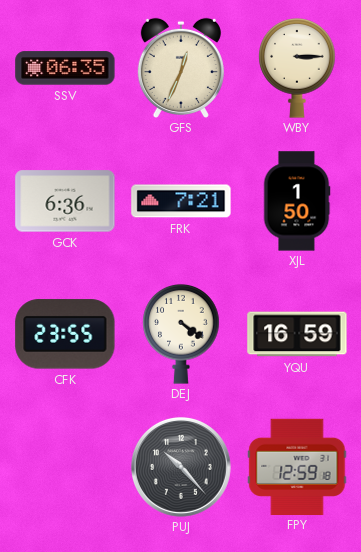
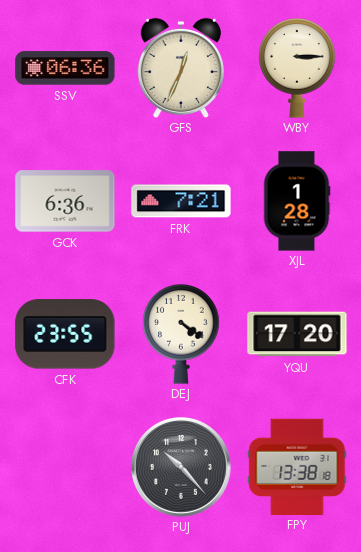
SSV: 06:35 -> 06:36
XJL: 1:50 -> 1:28
YQU: 16:59 -> 17:20
FPY: 12:59 -> 13:38
